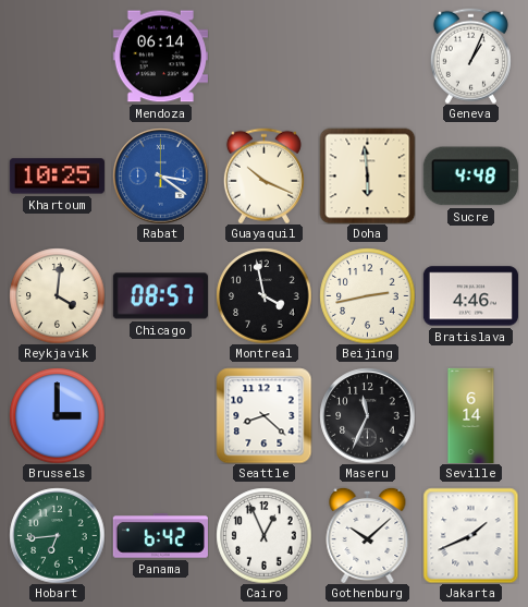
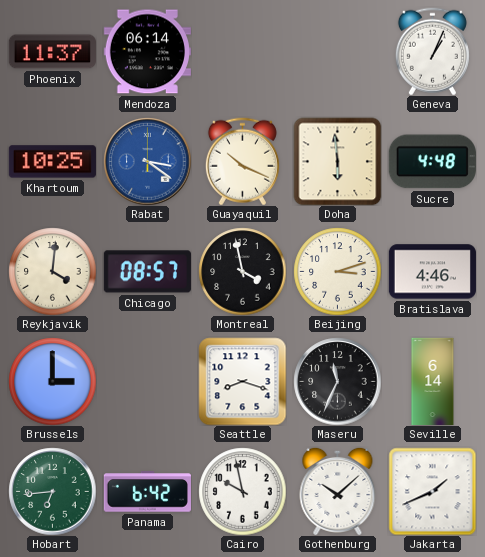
Phoenix: none -> 11:37
Beijing: 2:43 -> 3:12
Seattle: 8:22 -> 8:18
Cairo: 12:56 -> 9:58
